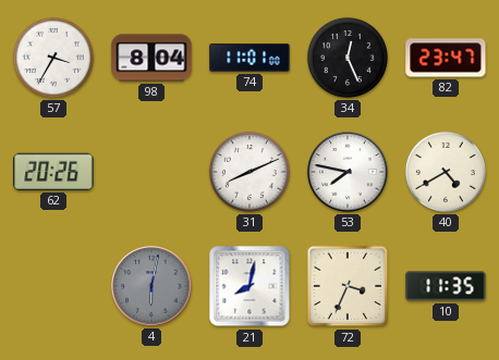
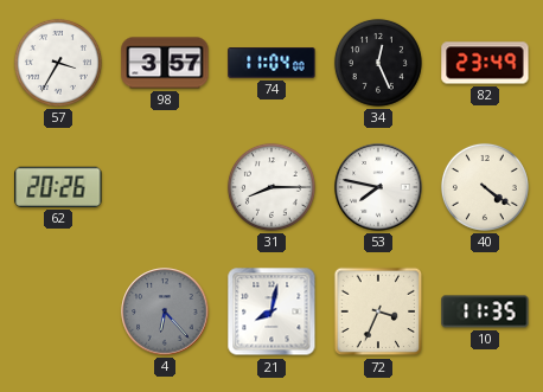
98: 8:04 -> 3:57
74: 11:01 -> 11:04
82: 23:47 -> 23:49
31: 8:11 -> 8:15
40: 4:40 -> 4:21
4: 6:02 -> 6:23
